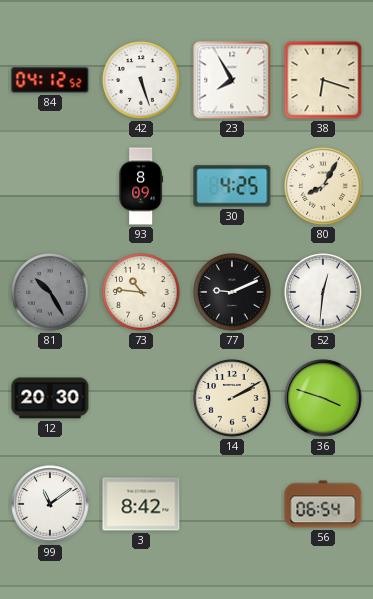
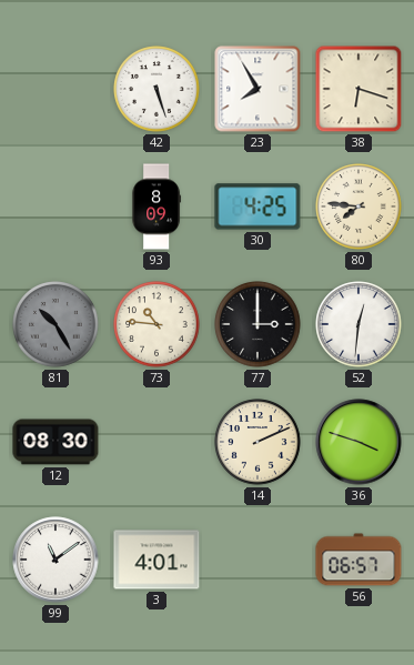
84: 04:12 -> none
80: 8:05 -> 7:46
77: 9:11 -> 3:00
12: 20:30 -> 08:30
14: 2:10 -> 2:11
3: 8:42 -> 4:01
56: 06:54 -> 06:57
